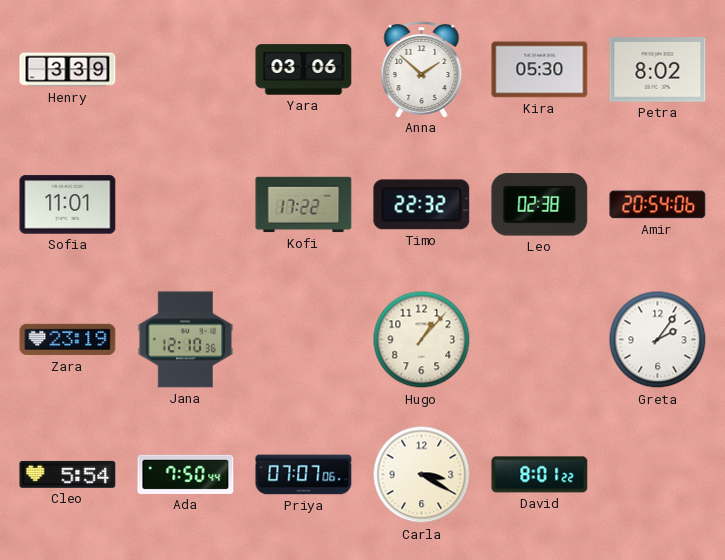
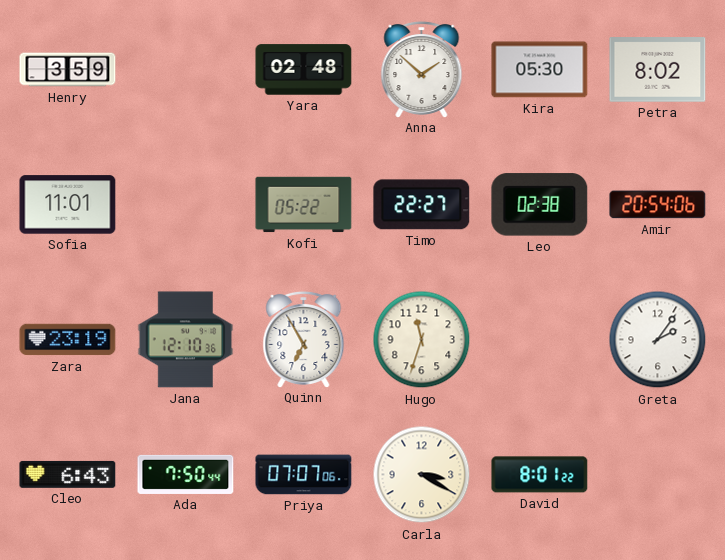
Henry: 3:39 -> 3:59
Yara: 03:06 -> 02:48
Kofi: 17:22 -> 05:22
Timo: 22:32 -> 22:27
Quinn: none -> 6:55
Hugo: 1:07 -> 11:33
Cleo: 5:54 -> 6:43
